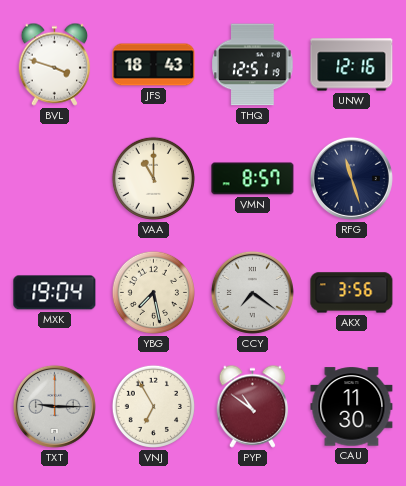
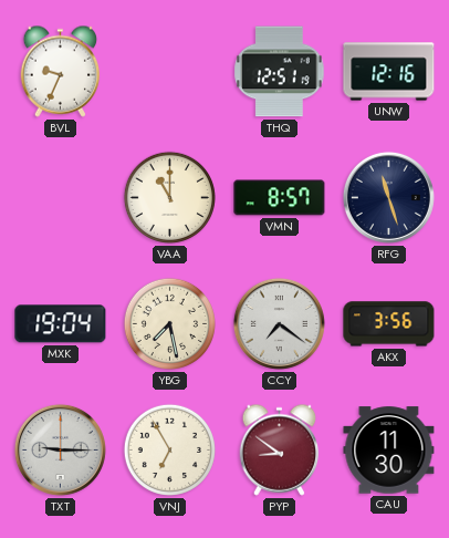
BVL: 3:48 -> 9:34
JFS: 18:43 -> none
PYP: 10:51 -> 8:51
